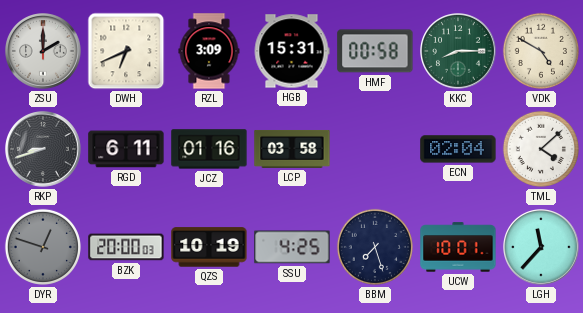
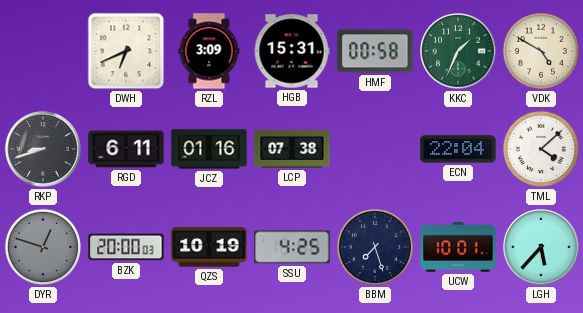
ZSU: 2:00 -> none
KKC: 8:15 -> 1:34
LCP: 03:58 -> 07:38
ECN: 02:04 -> 22:04
LGH: 11:37 -> 5:37
